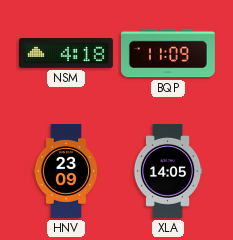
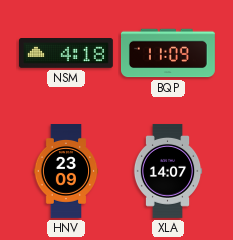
XLA: 14:05 -> 14:07
